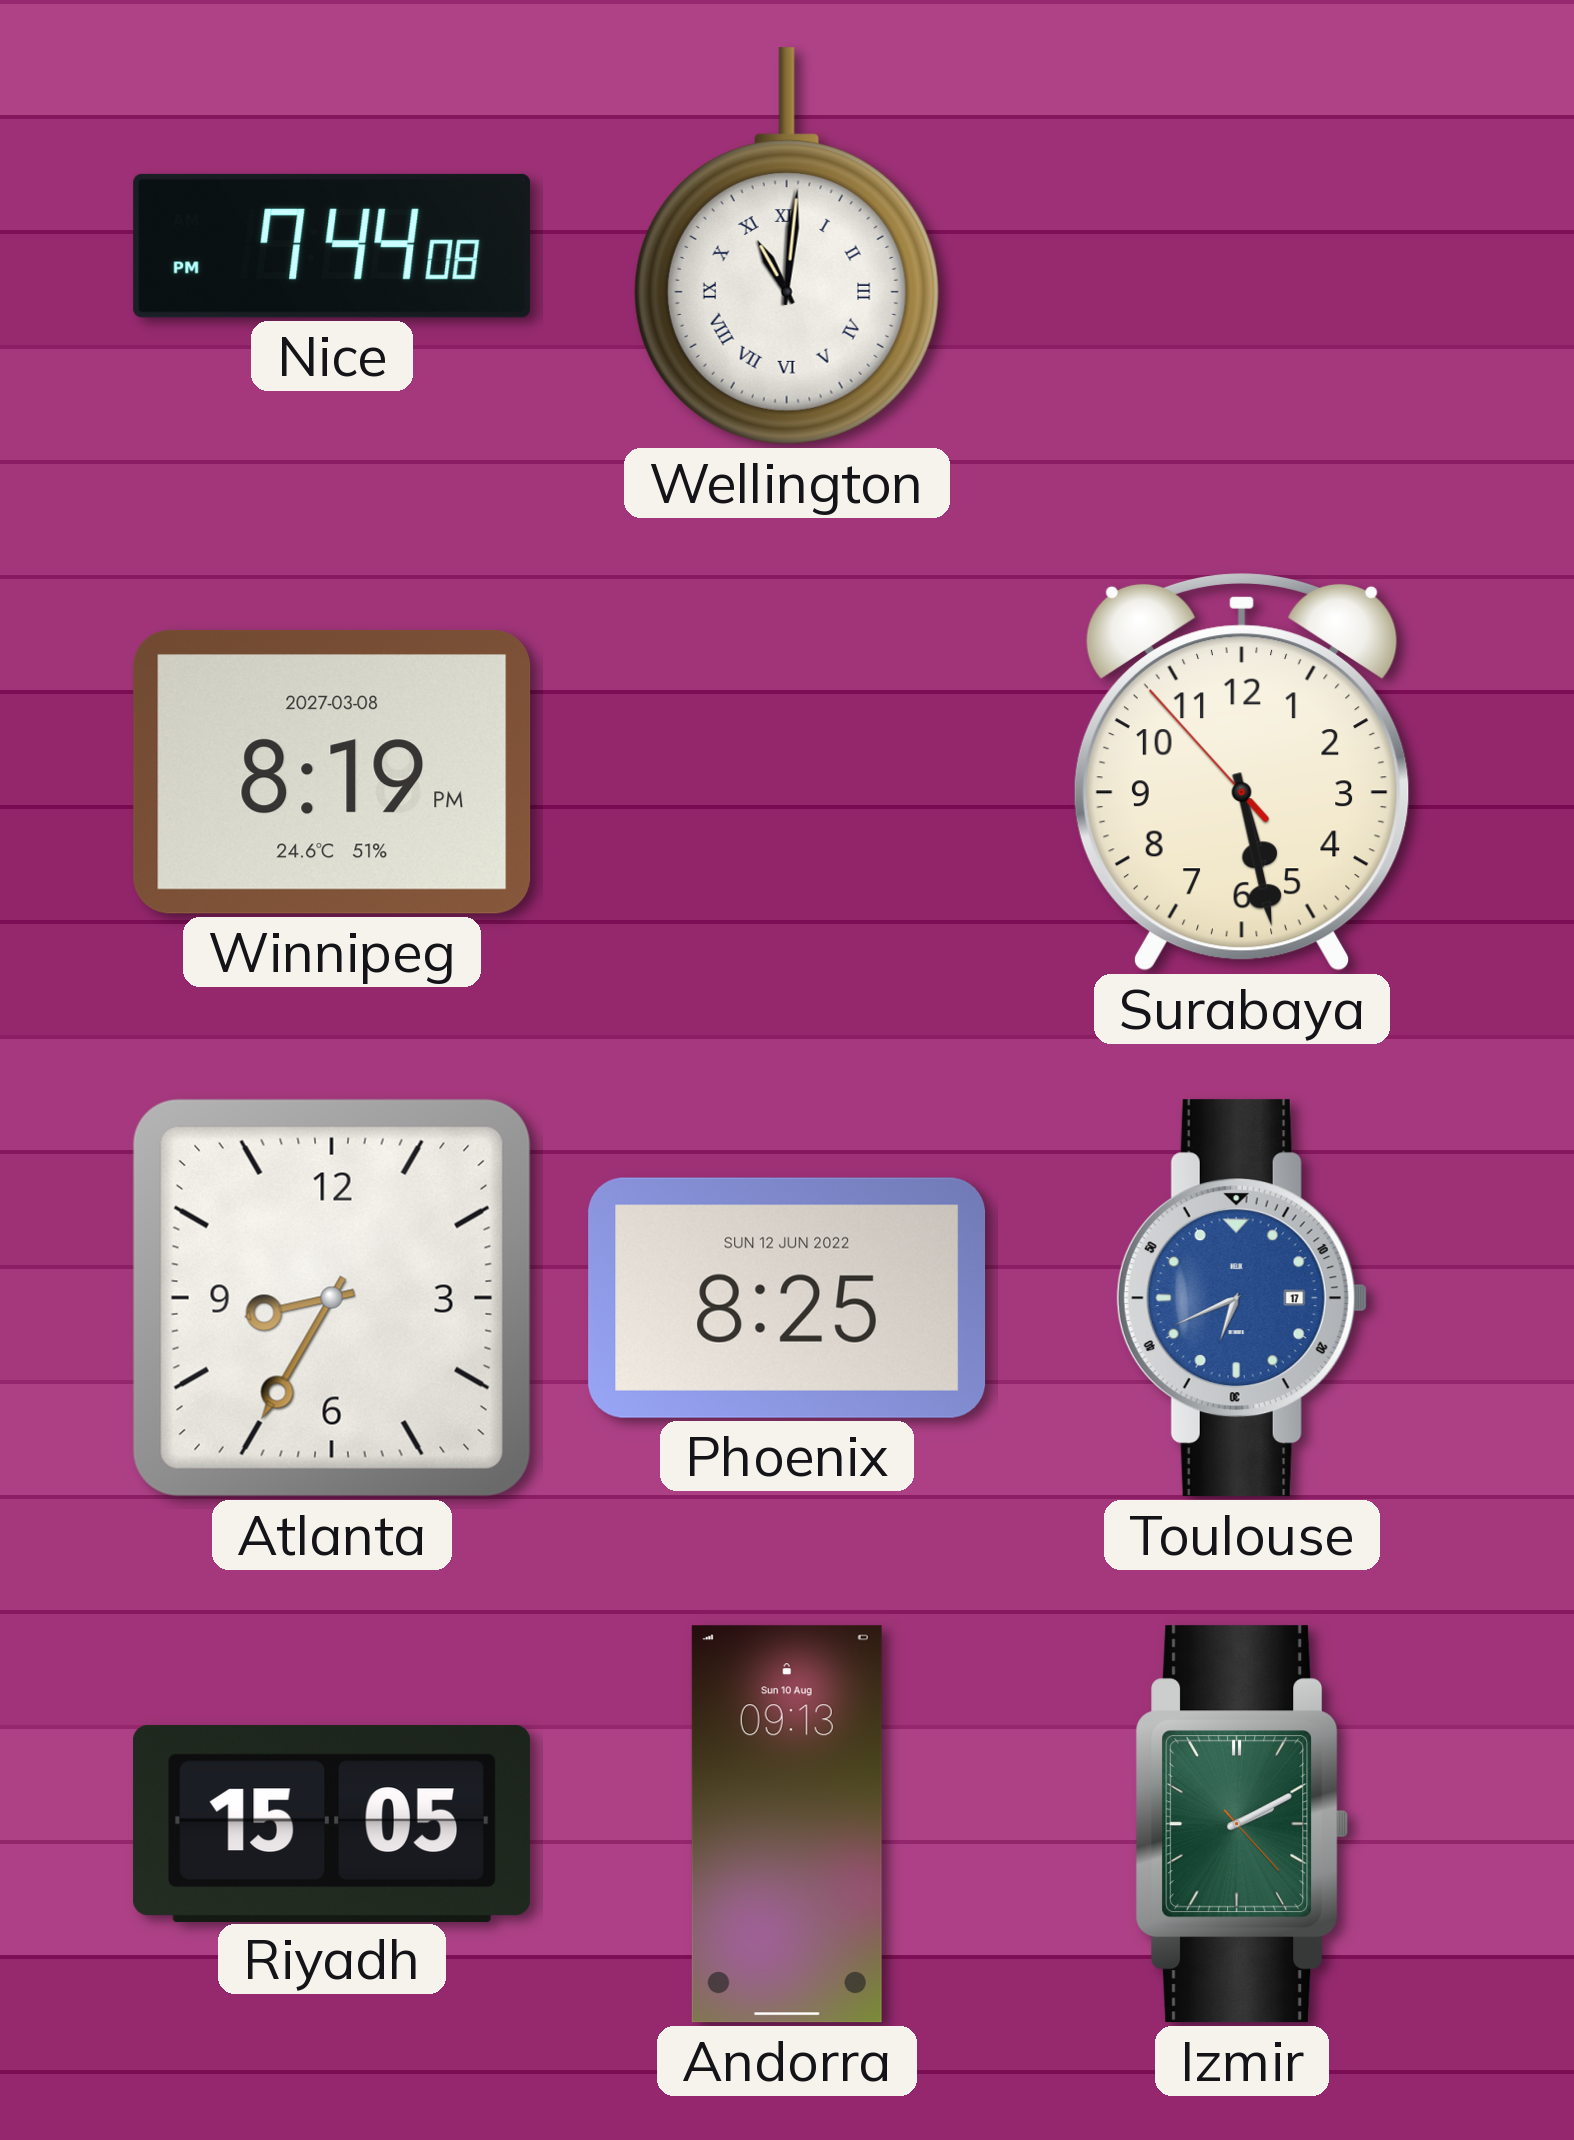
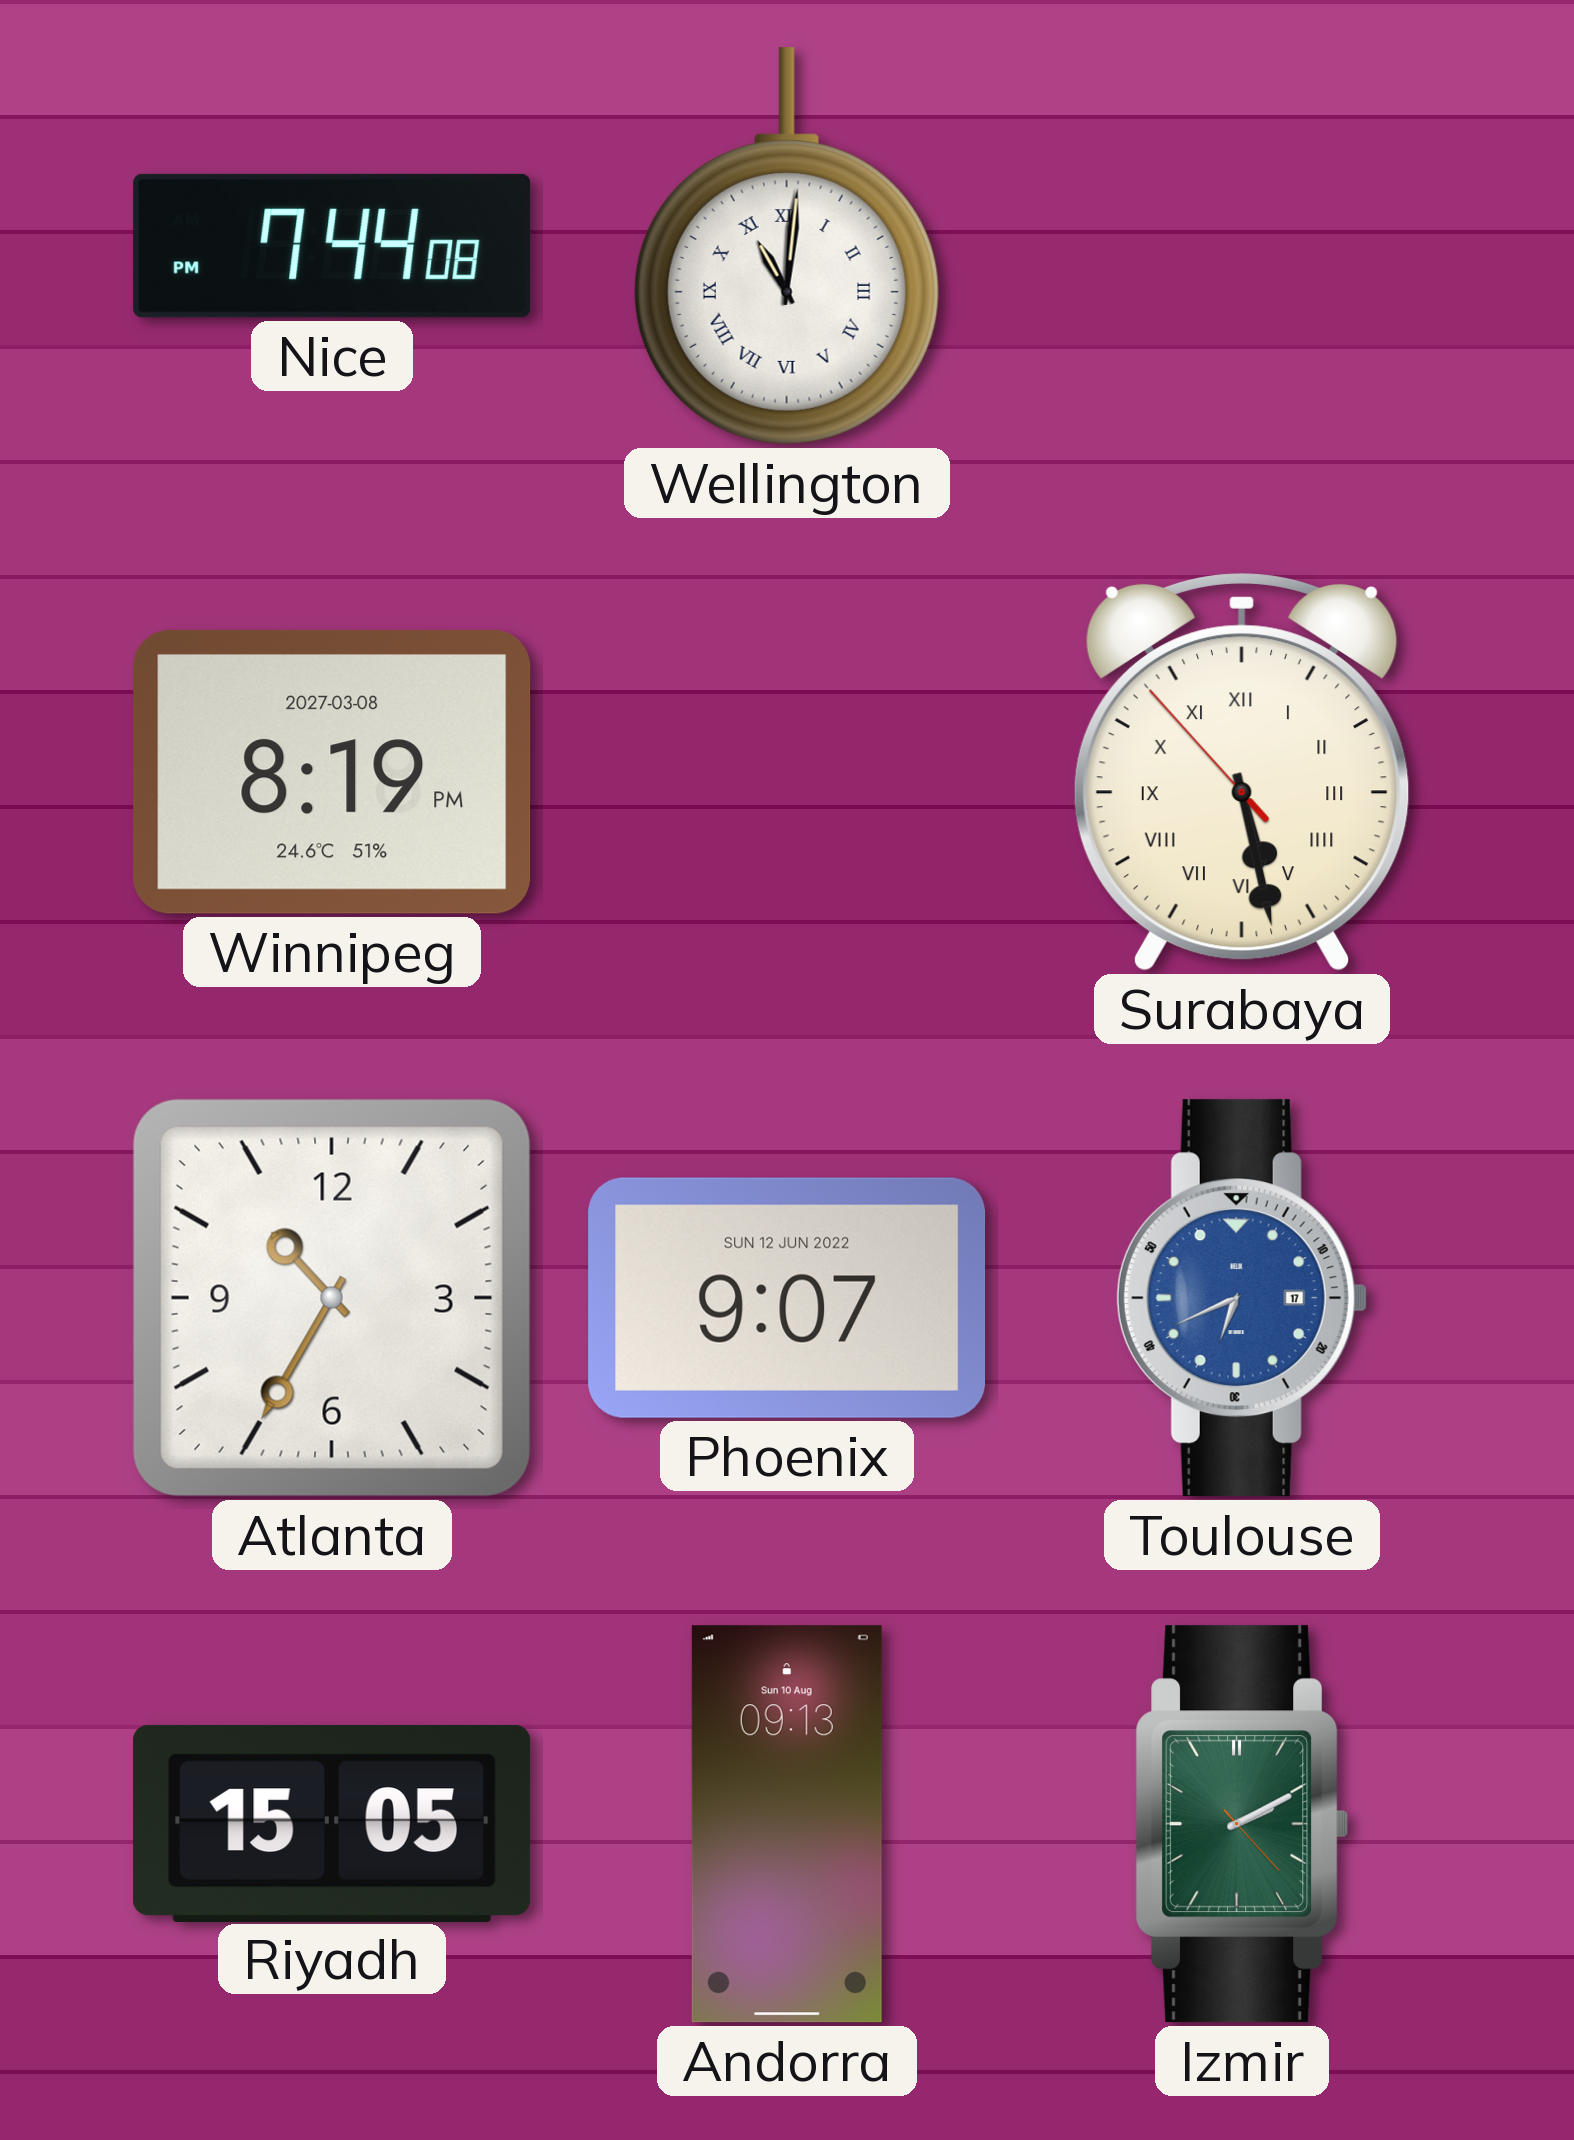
Surabaya numerals: Arabic -> Roman
Atlanta: 8:35 -> 10:35
Phoenix: 8:25 -> 9:07
